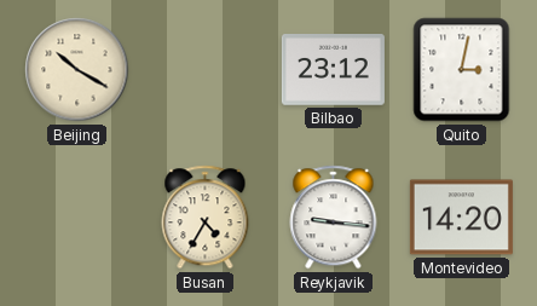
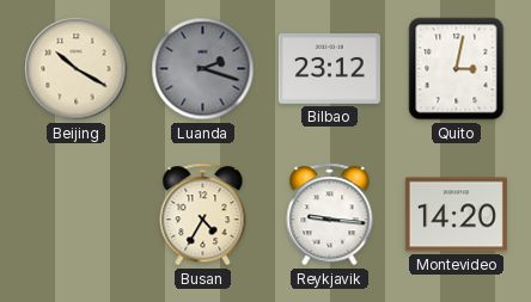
Luanda: none -> 2:18
